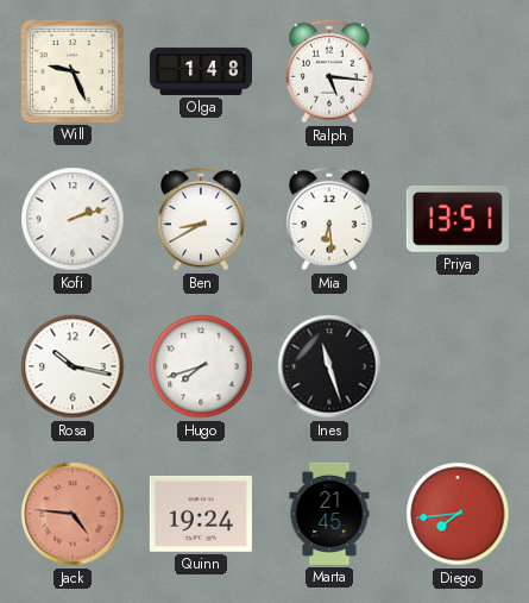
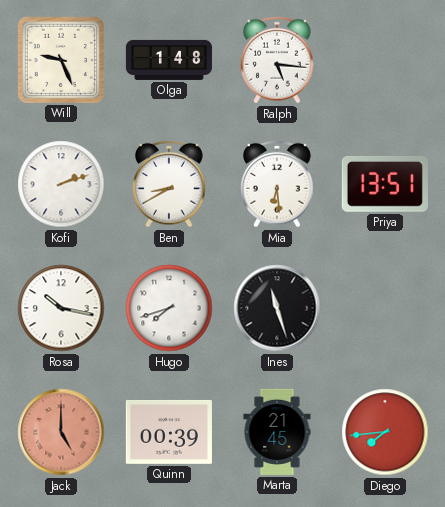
Jack: 4:46 -> 5:00
Quinn: 19:24 -> 00:39
